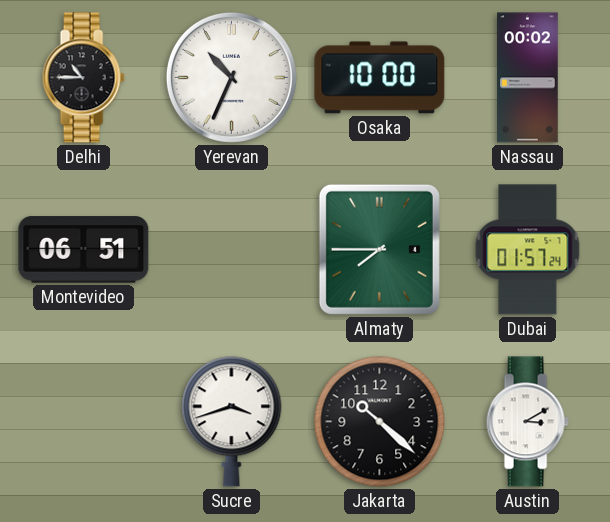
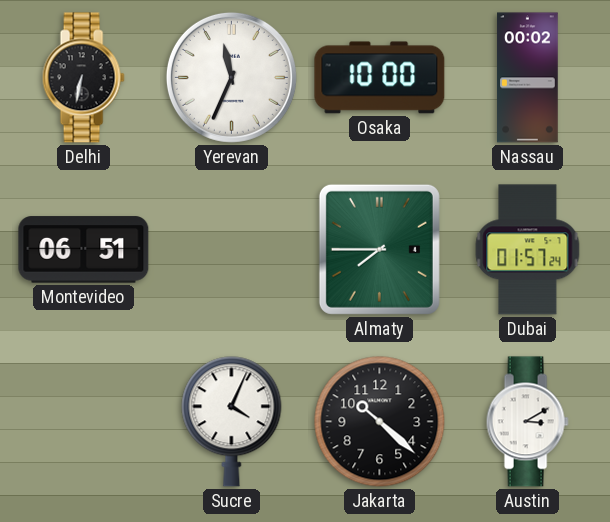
Delhi: 10:45 -> 6:32
Yerevan: 10:34 -> 11:34
Sucre: 3:42 -> 4:04
